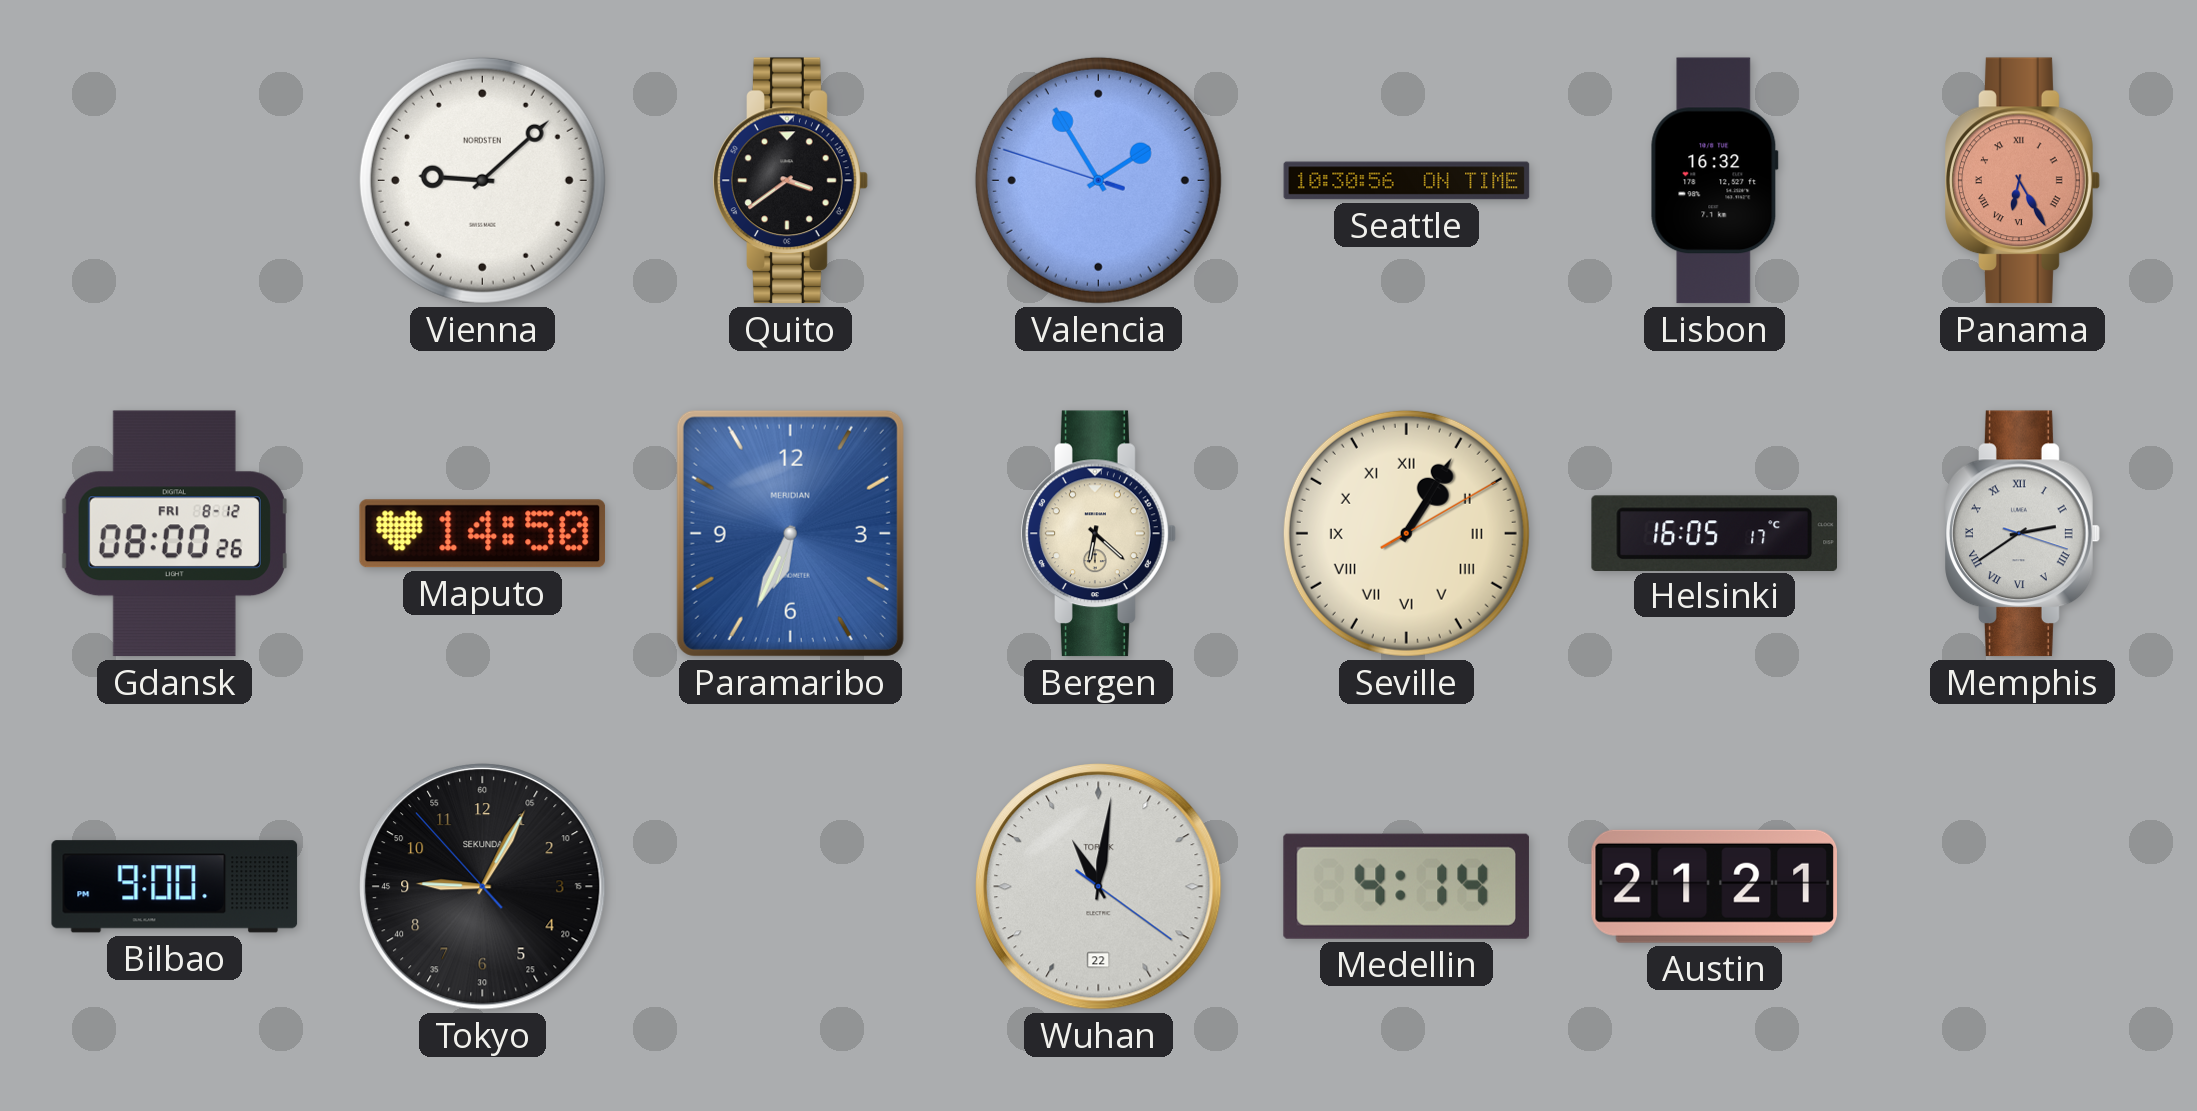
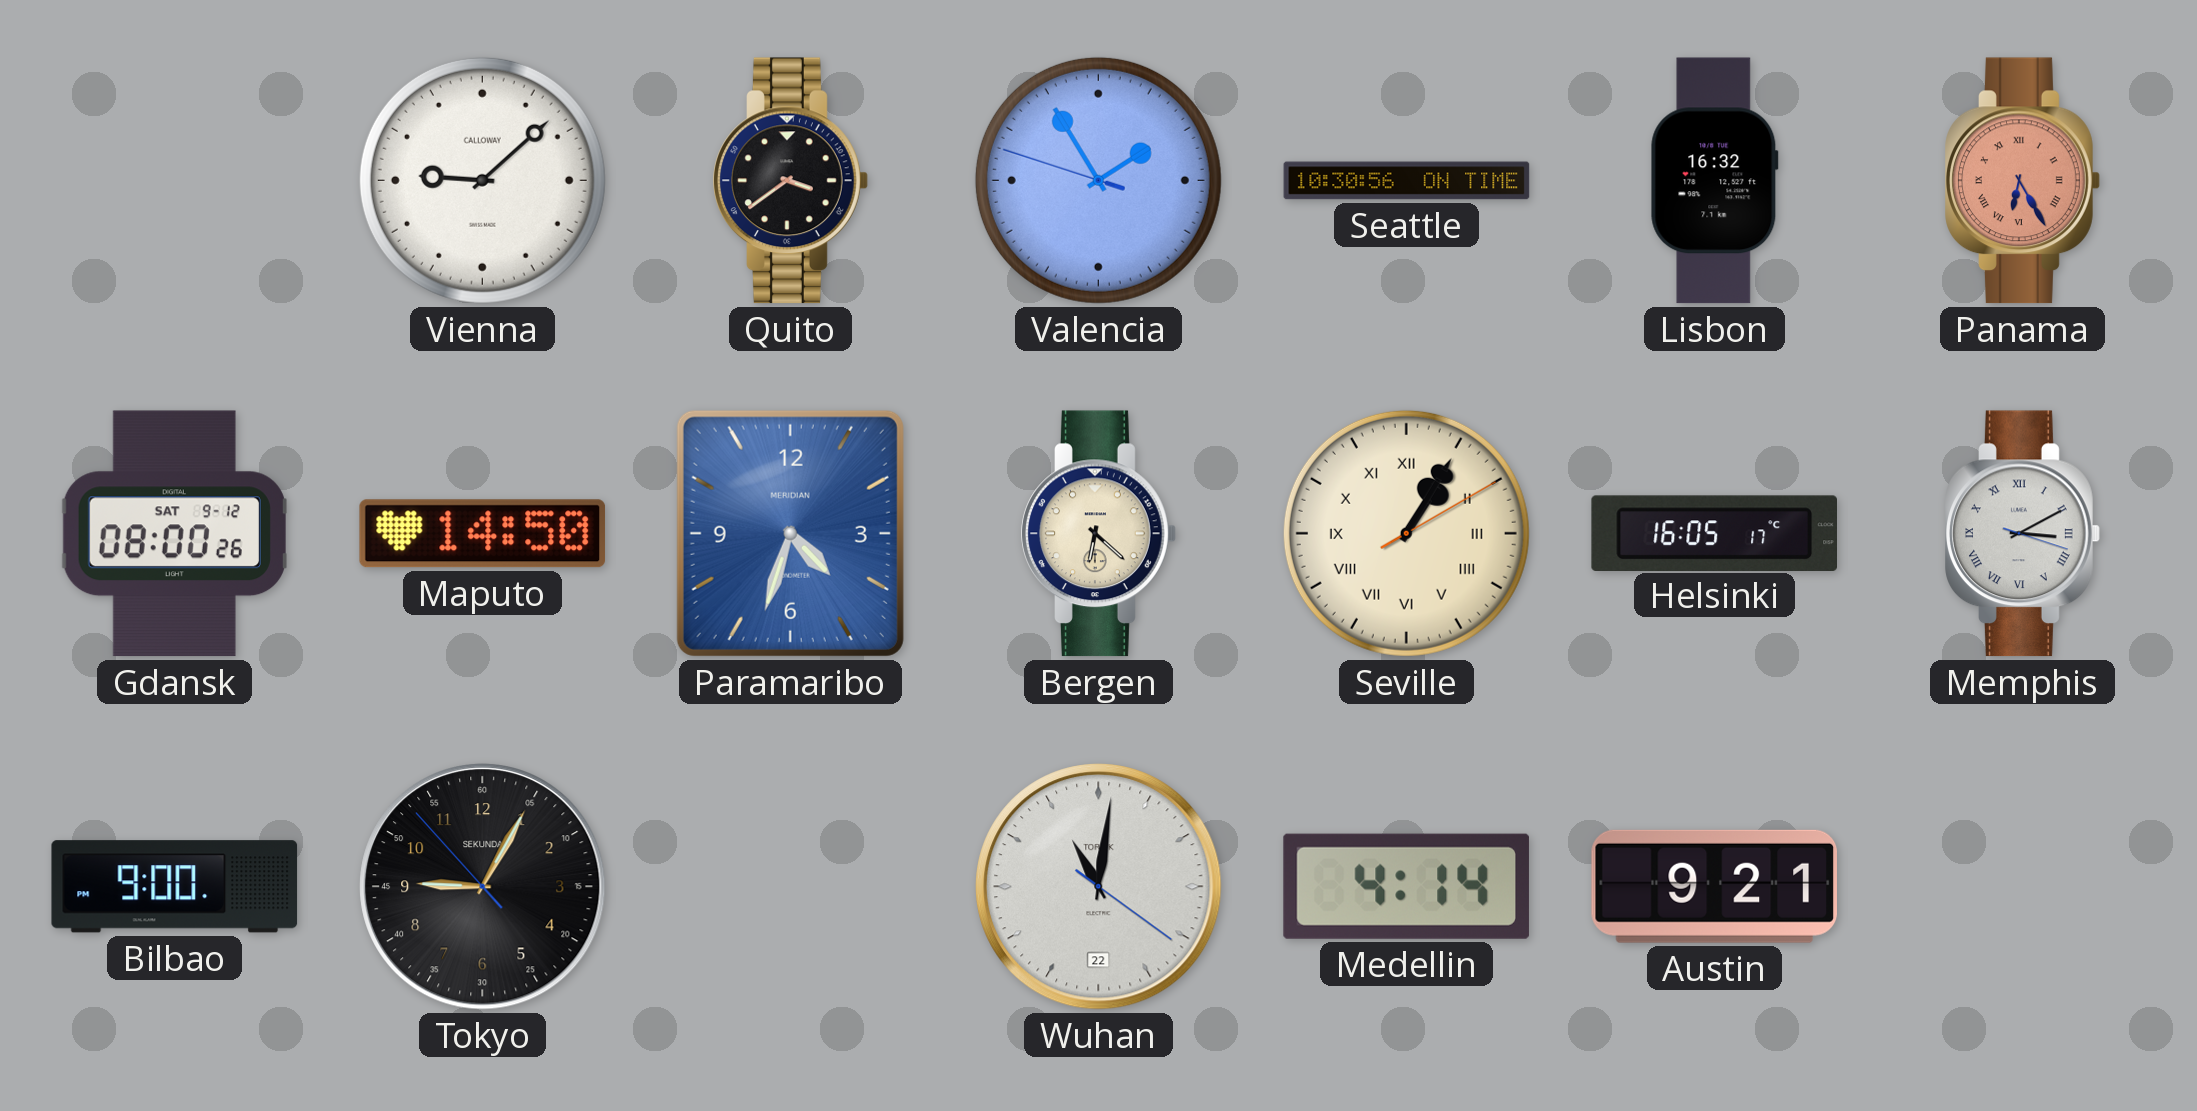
Vienna brand: NORDSTEN -> CALLOWAY
Gdansk date: FRI 8-12 -> SAT 9-12
Paramaribo: 6:34 -> 4:33
Memphis: 2:39 -> 3:10
Austin: 21:21 -> 9:21
